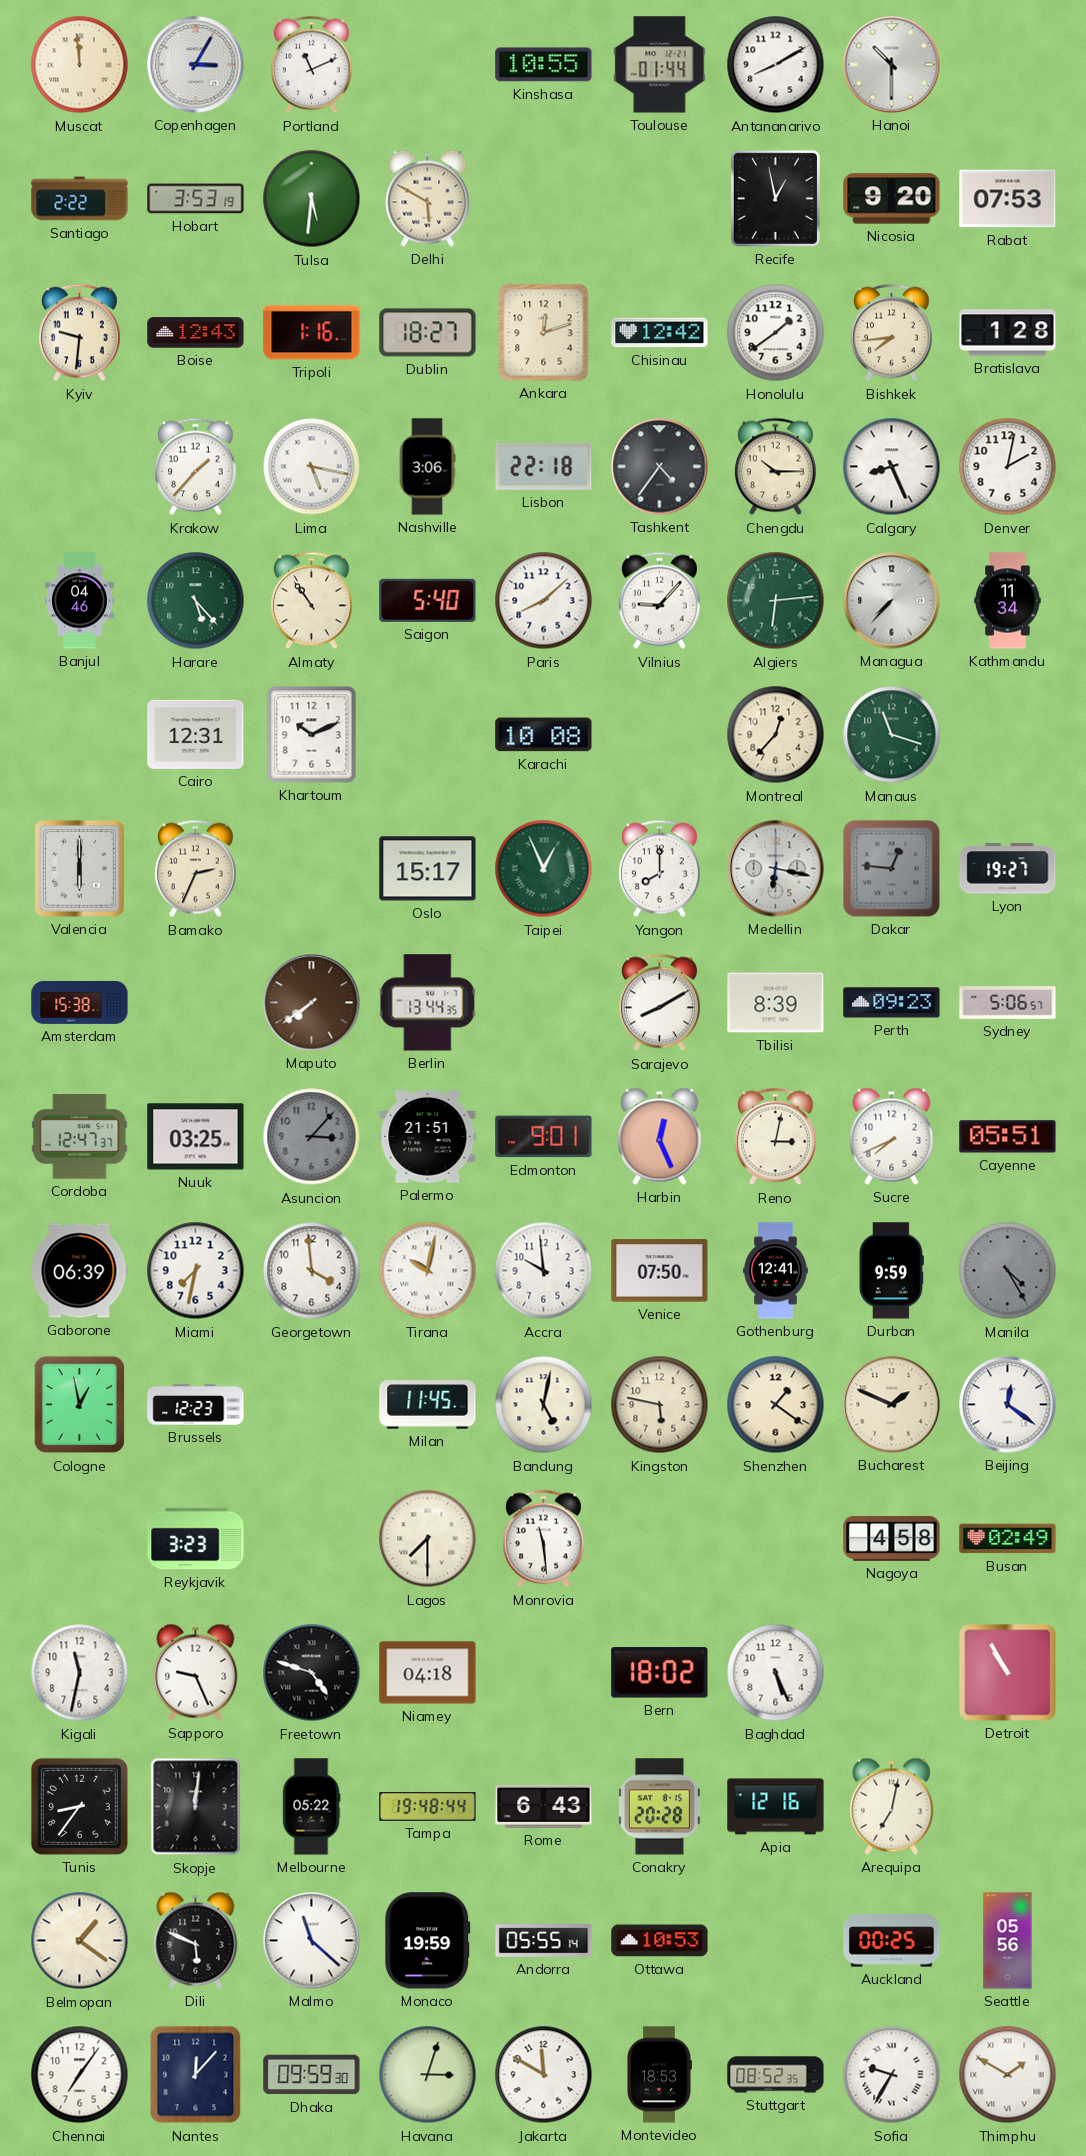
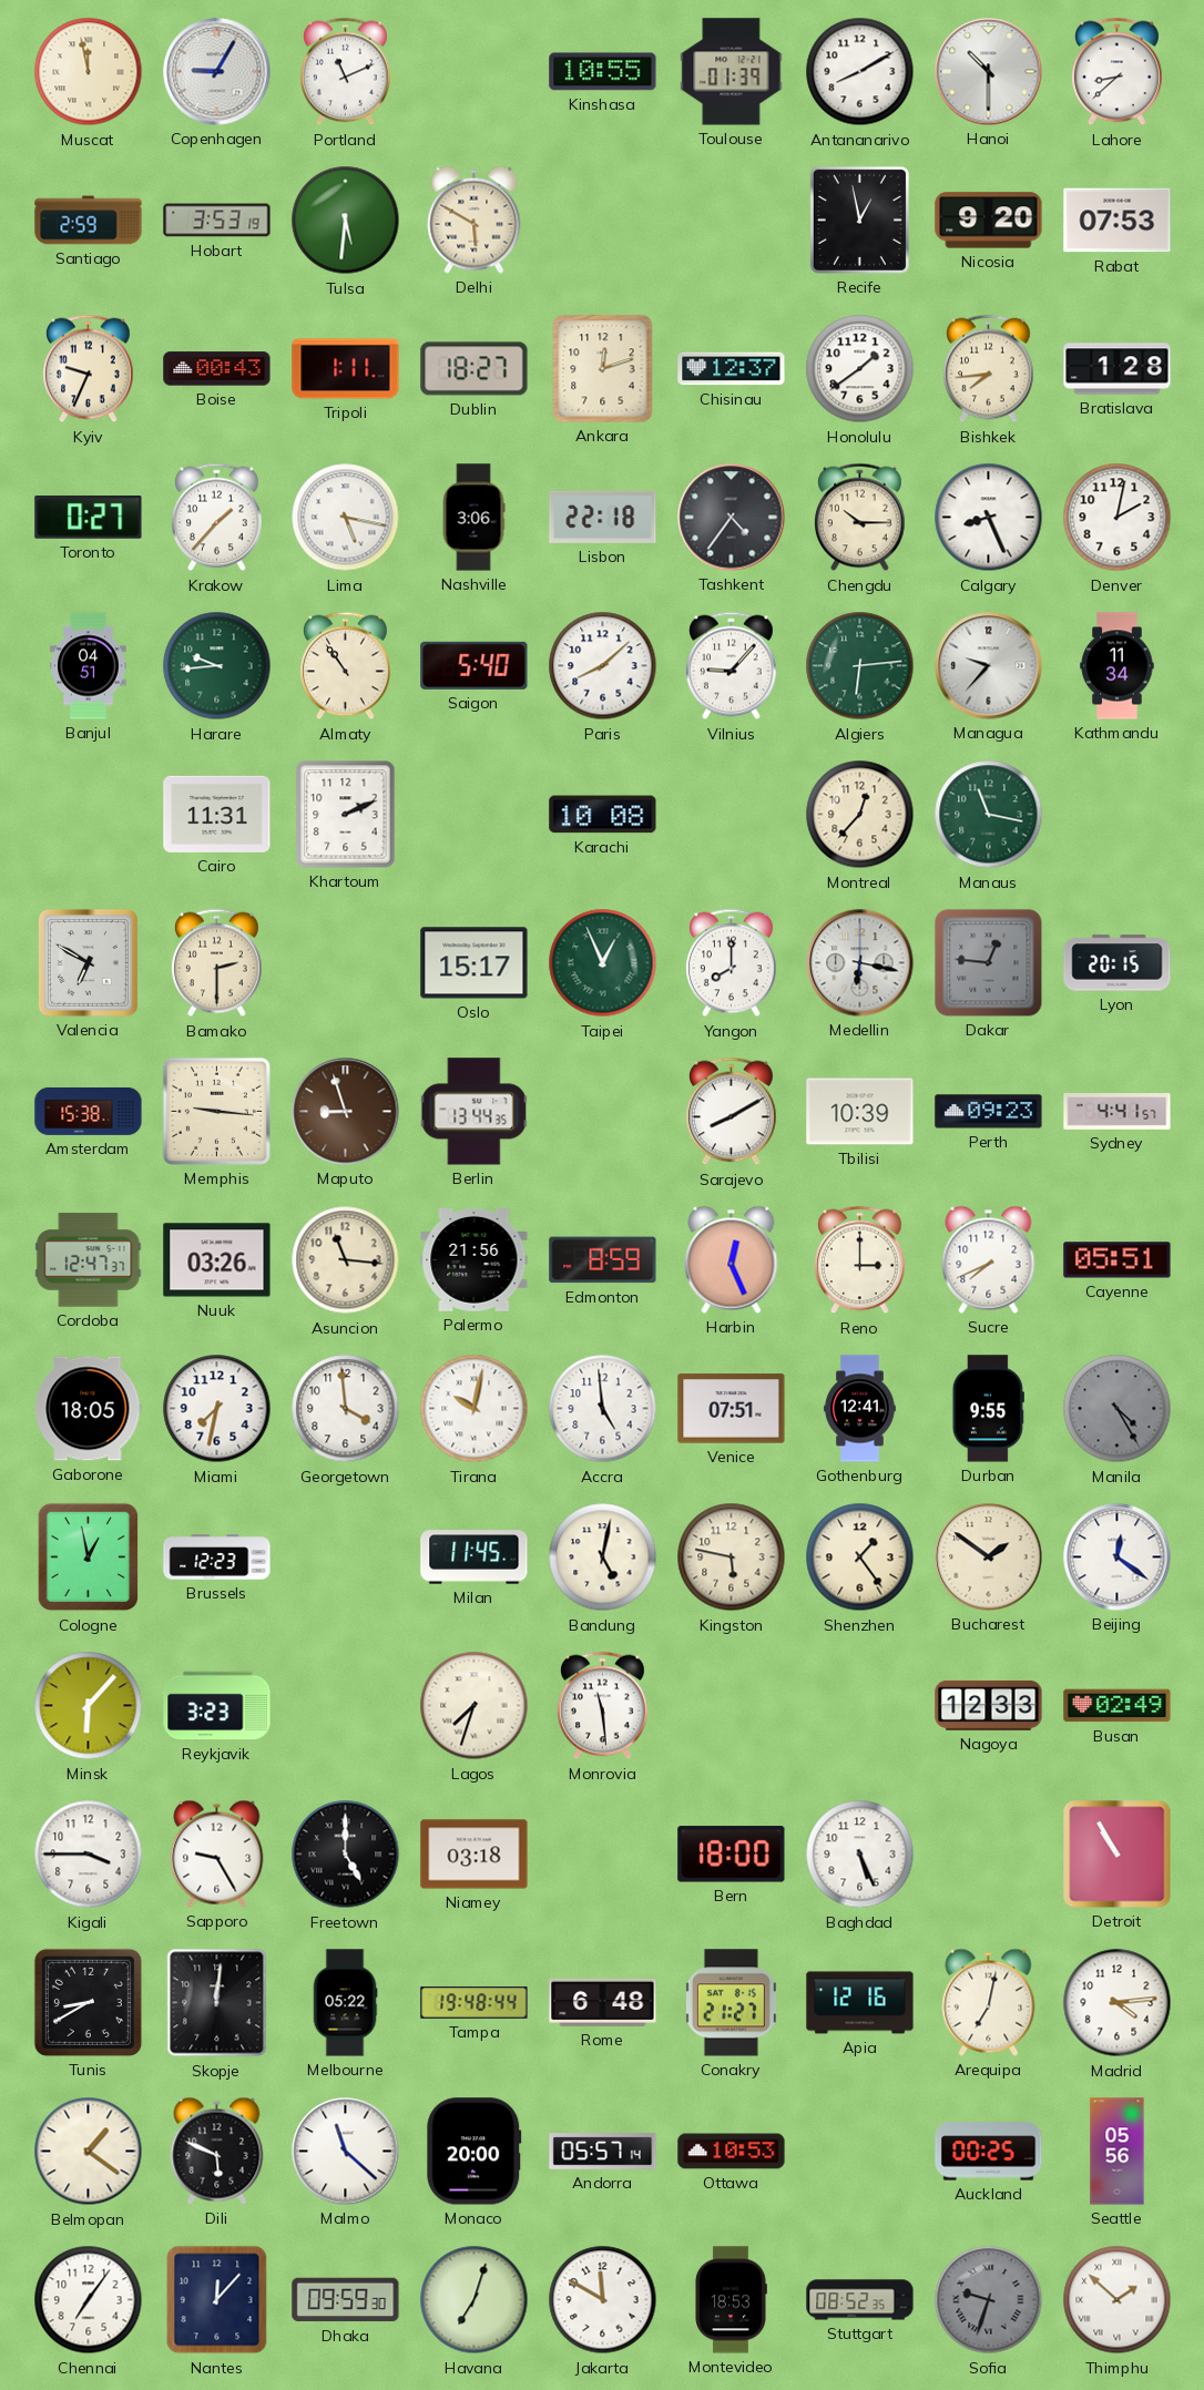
Muscat: 11:59 -> 11:58
Copenhagen: 3:05 -> 9:05
Toulouse: 01:44 -> 01:39
Lahore: none -> 8:38
Santiago: 2:22 -> 2:59
Kyiv: 9:31 -> 9:34
Boise: 12:43 -> 00:43
Tripoli: 1:16 -> 1:11
Chisinau: 12:42 -> 12:37
Toronto: none -> 0:27
Banjul: 04:46 -> 04:51
Harare: 5:23 -> 9:44
Managua: 7:37 -> 9:37
Cairo: 12:31 -> 11:31
Khartoum: 10:11 -> 2:11
Manaus: 11:18 -> 11:17
Valencia: 6:00 -> 6:50
Bamako: 2:34 -> 2:30
Lyon: 19:27 -> 20:15
Memphis: none -> 9:16
Maputo: 7:39 -> 8:57
Tbilisi: 8:39 -> 10:39
Sydney: 5:06 -> 4:41
Nuuk: 03:25 -> 03:26
Asuncion: 3:07 -> 11:16
Asuncion dial: grey -> cream
Palermo: 21:51 -> 21:56
Edmonton: 9:01 -> 8:59
Reno: 3:02 -> 3:00
Gaborone: 06:39 -> 18:05
Accra: 9:59 -> 4:59
Venice: 07:50 -> 07:51
Durban: 9:59 -> 9:55
Shenzhen: 1:21 -> 1:24
Bucharest: 1:49 -> 1:51
Minsk: none -> 6:07
Lagos: 7:30 -> 7:33
Nagoya: 4:58 -> 12:33
Kigali: 11:32 -> 3:45
Sapporo: 9:26 -> 9:25
Freetown: 4:48 -> 5:00
Niamey: 04:18 -> 03:18
Bern: 18:02 -> 18:00
Tunis: 8:36 -> 8:40
Rome: 6:43 -> 6:48
Conakry: 20:28 -> 21:27
Madrid: none -> 4:14
Monaco: 19:59 -> 20:00
Andorra: 05:55 -> 05:57
Havana: 3:03 -> 7:03
Sofia: 9:35 -> 9:33
Sofia dial: white -> grey
Thimphu: 1:50 -> 1:52
